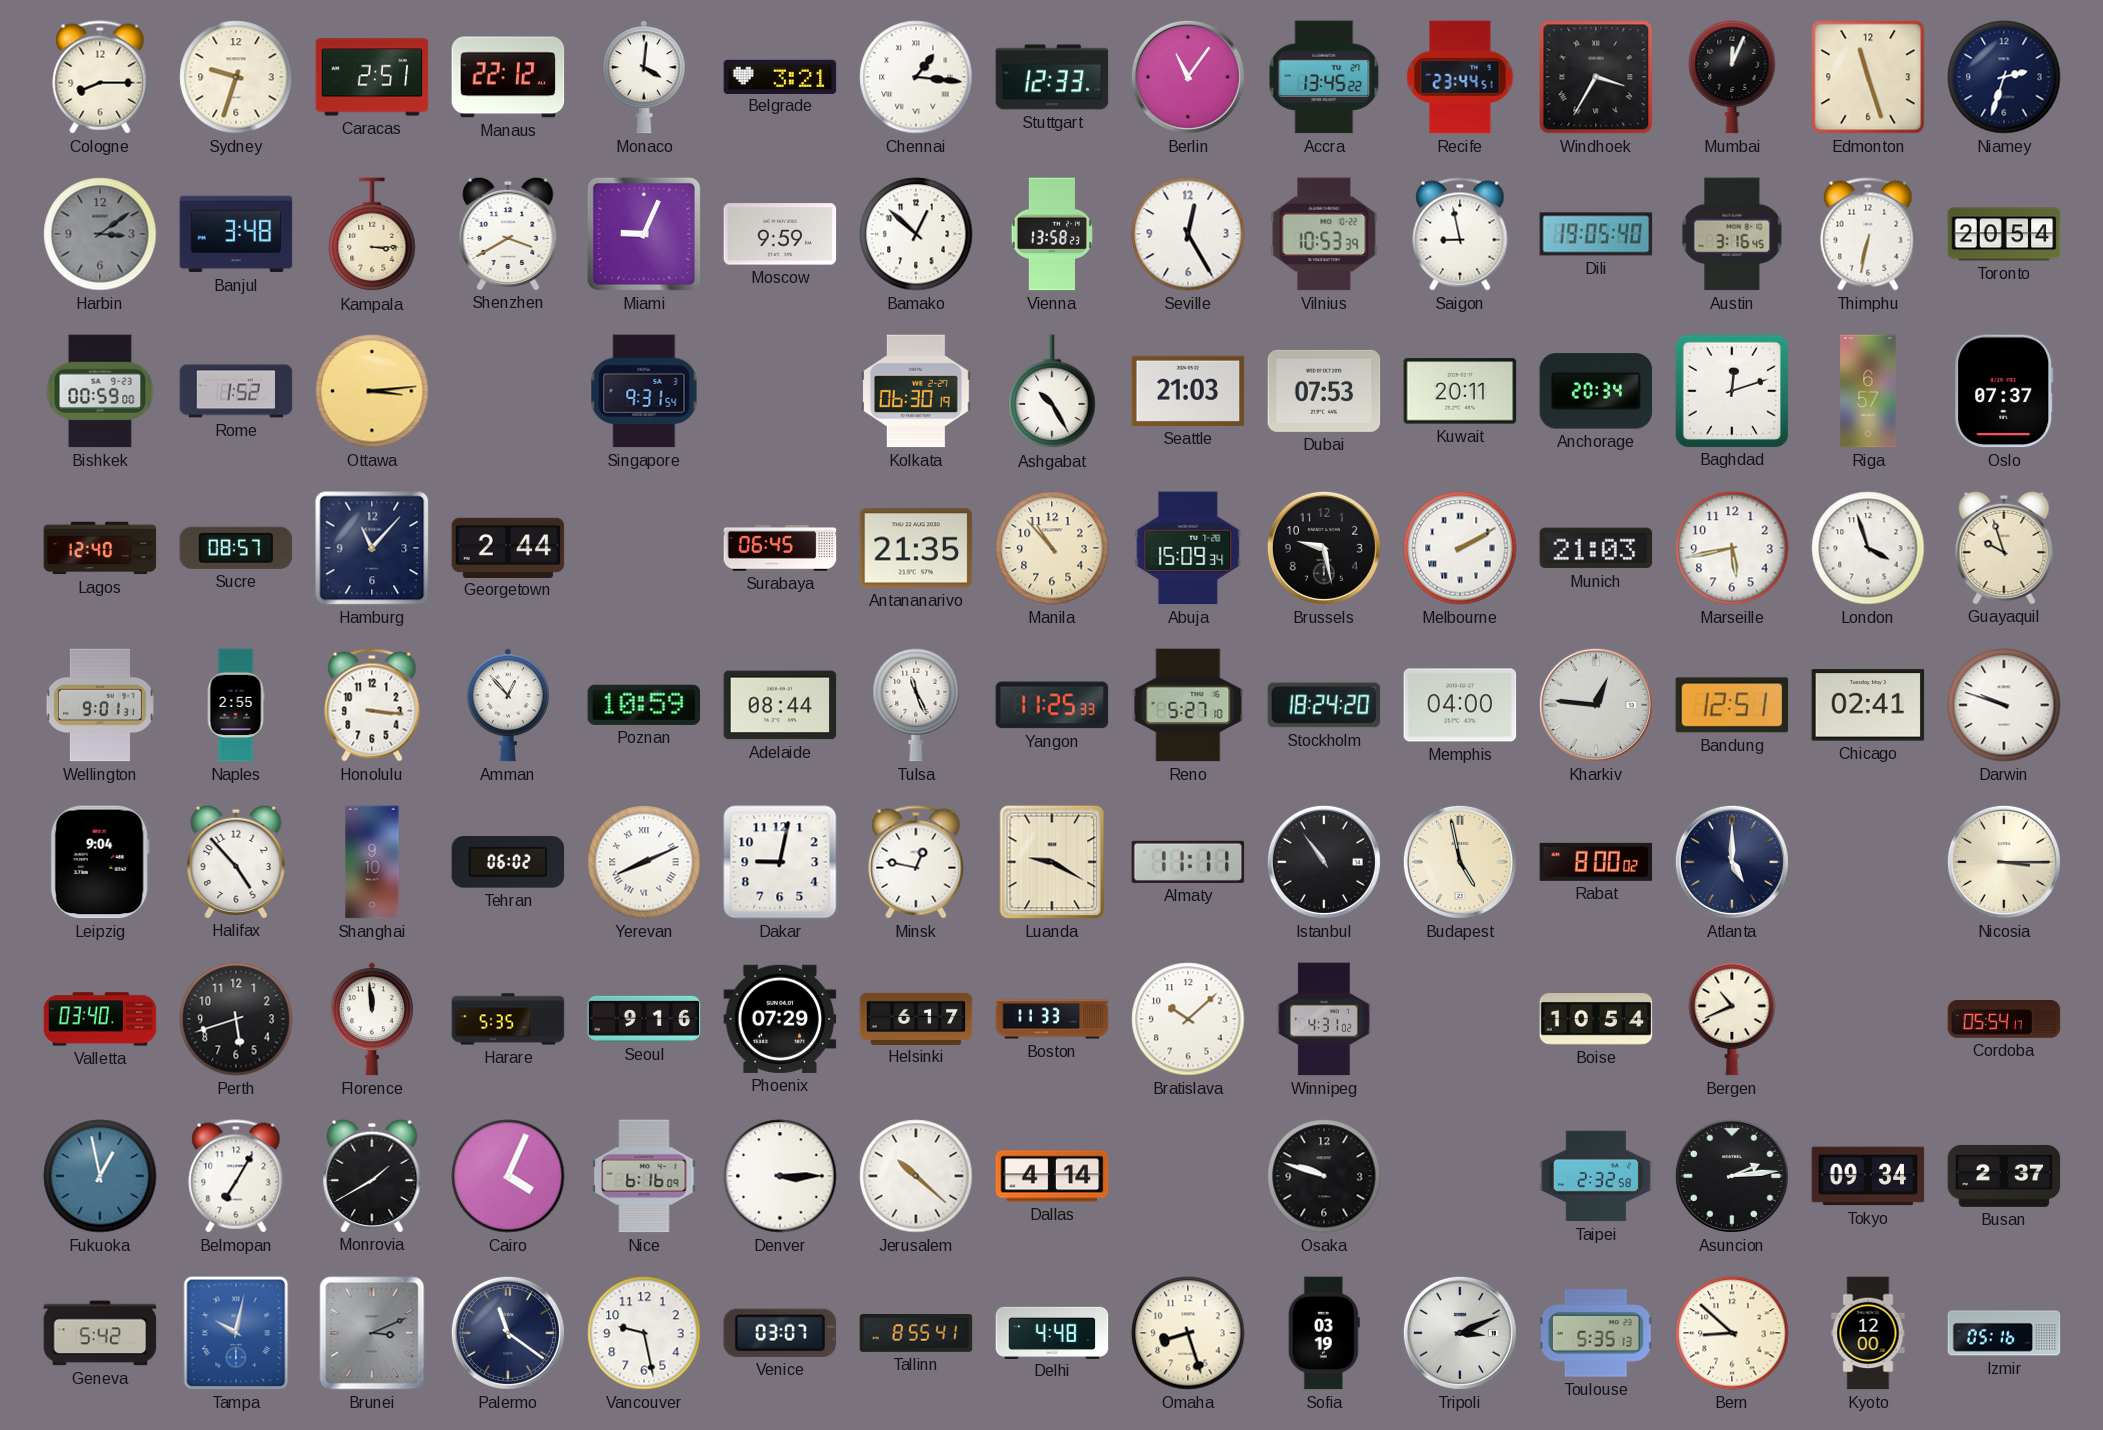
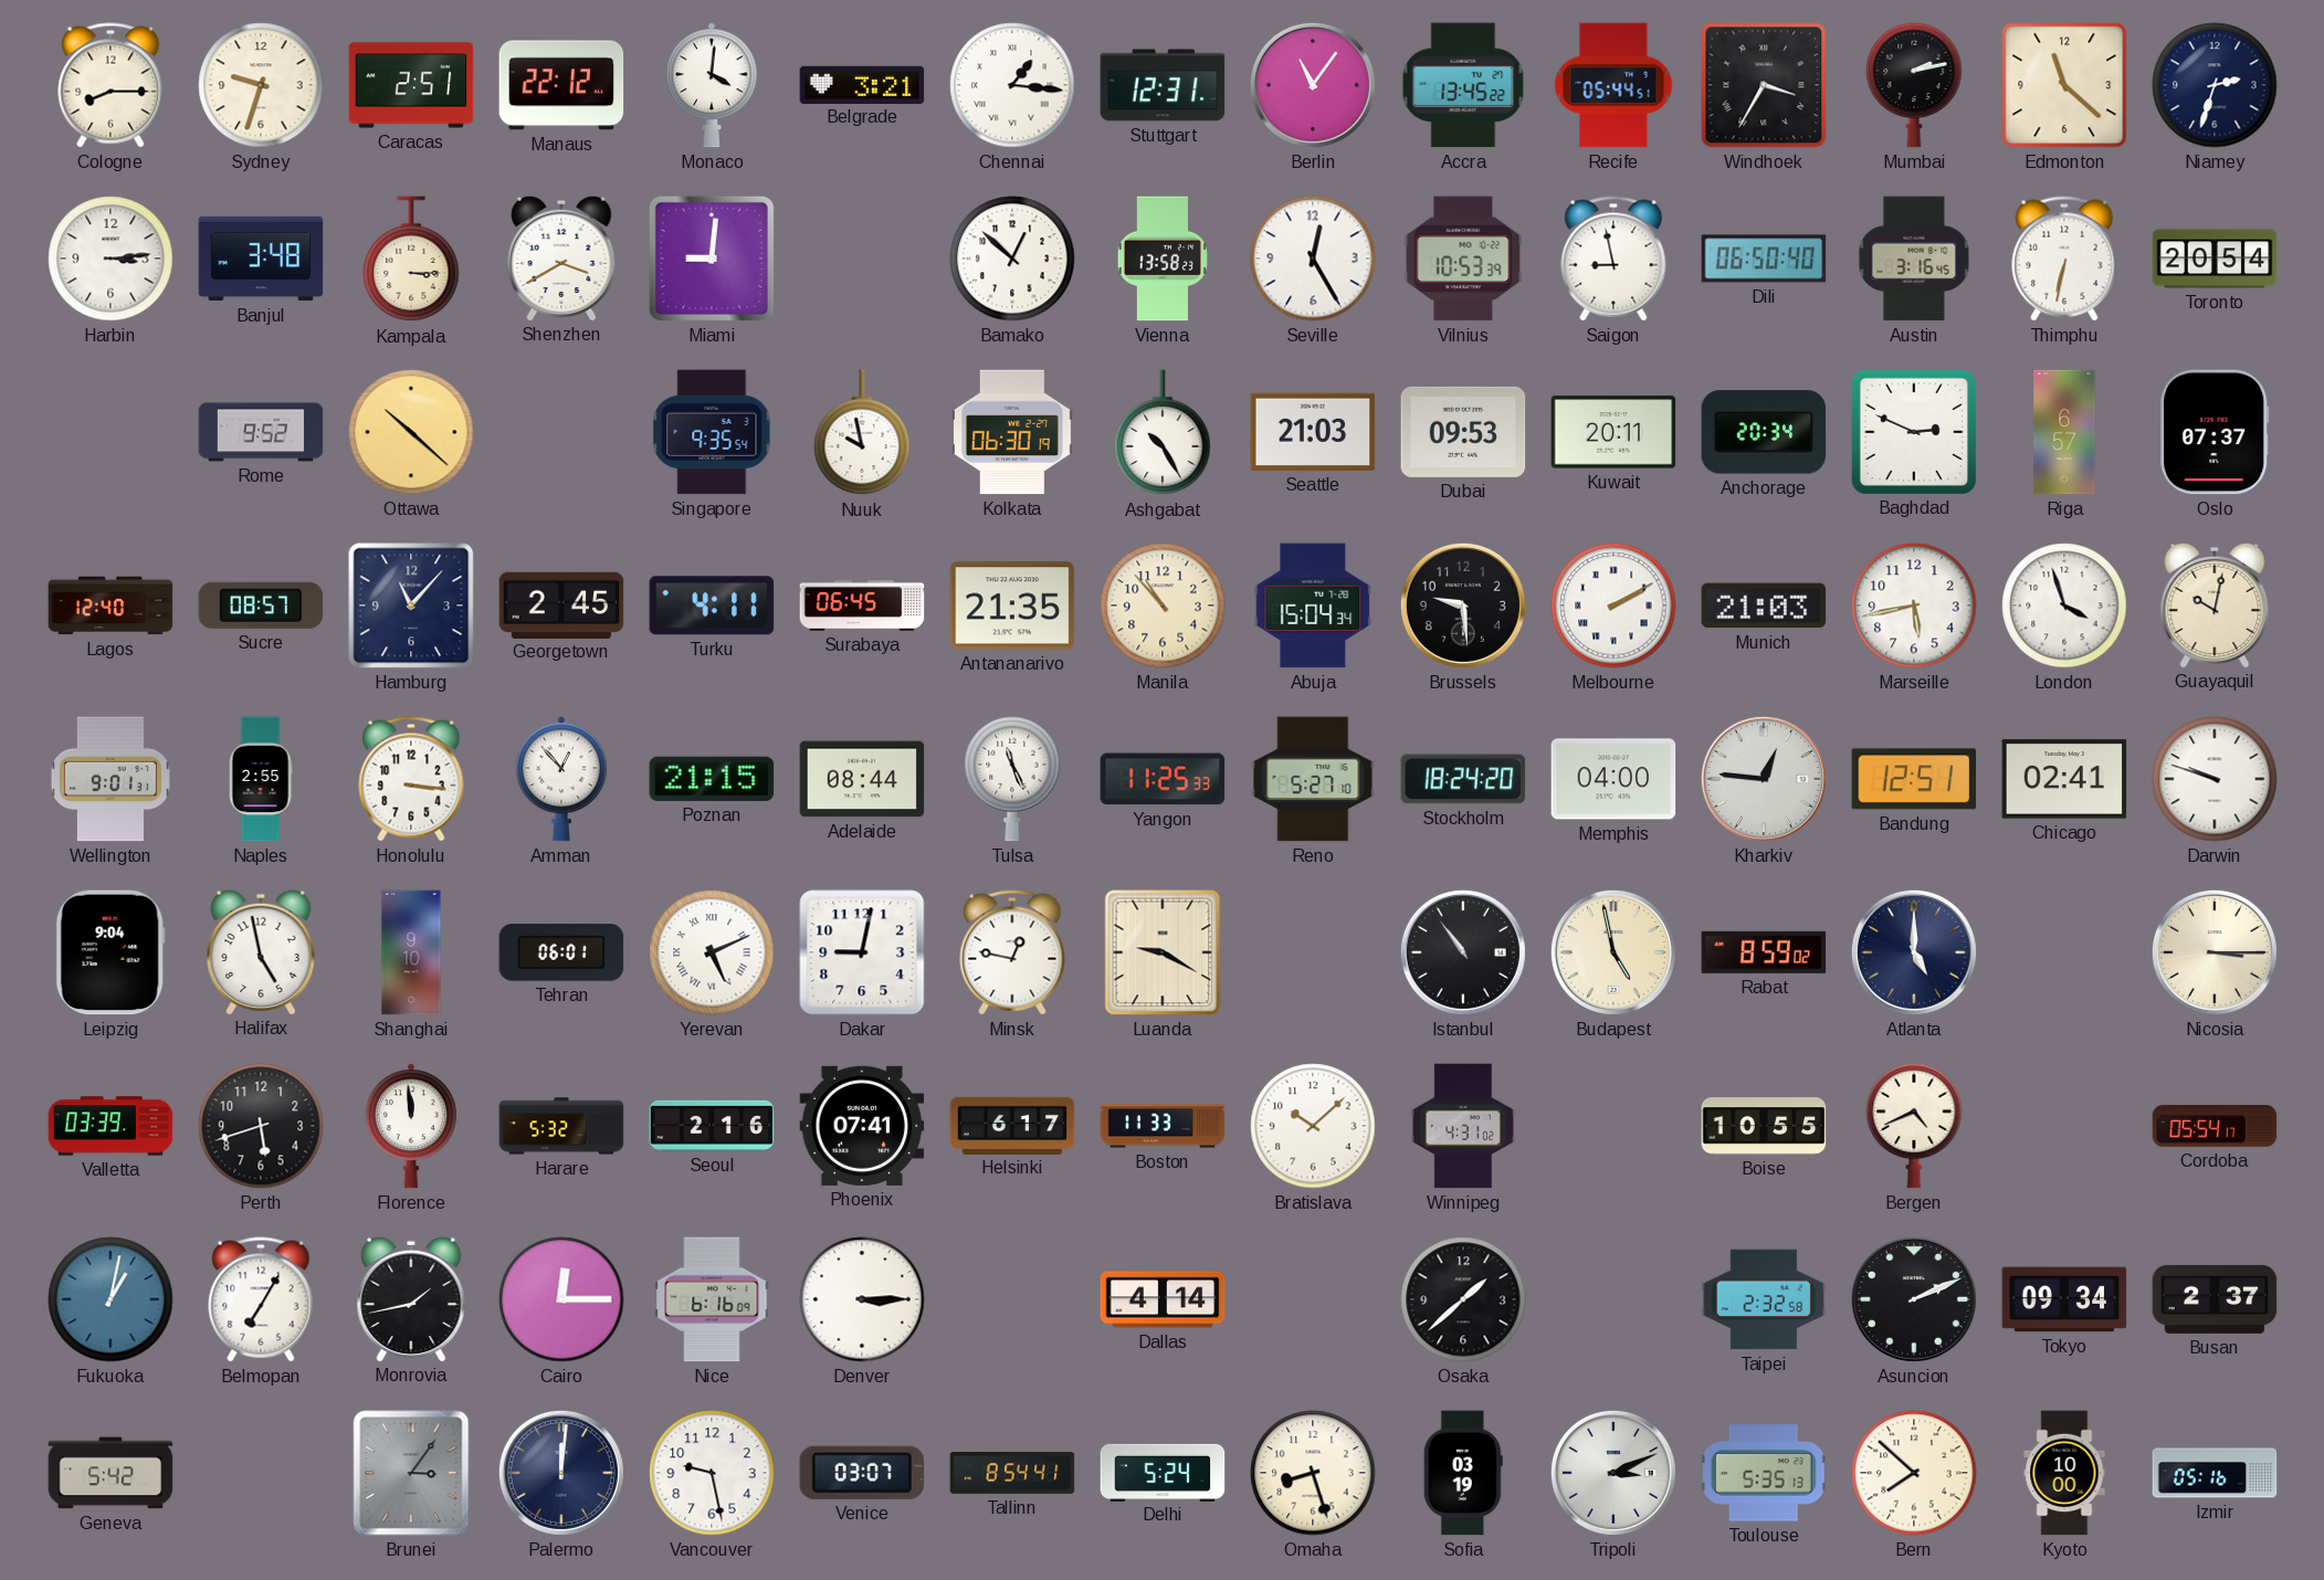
Stuttgart: 12:33 -> 12:31
Recife: 23:44 -> 05:44
Mumbai: 12:04 -> 2:13
Edmonton: 11:27 -> 11:22
Harbin: 3:09 -> 3:14
Harbin dial: grey -> white
Miami: 9:04 -> 9:01
Moscow: 9:59 -> none
Dili: 19:05 -> 06:50
Bishkek: 00:59 -> none
Rome: 1:52 -> 9:52
Ottawa: 3:14 -> 10:22
Singapore: 9:31 -> 9:35
Nuuk: none -> 9:58
Dubai: 07:53 -> 09:53
Baghdad: 12:12 -> 2:49
Georgetown: 2:44 -> 2:45
Turku: none -> 4:11
Abuja: 15:09 -> 15:04
Brussels: 9:28 -> 9:29
Guayaquil: 9:57 -> 10:02
Poznan: 10:59 -> 21:15
Halifax: 4:53 -> 4:58
Tehran: 06:02 -> 06:01
Yerevan: 8:11 -> 5:11
Almaty: 11:11 -> none
Rabat: 8:00 -> 8:59
Valletta: 03:40 -> 03:39
Harare: 5:35 -> 5:32
Seoul: 9:16 -> 2:16
Phoenix: 07:29 -> 07:41
Boise: 10:54 -> 10:55
Bergen: 10:41 -> 4:41
Fukuoka: 12:58 -> 1:02
Monrovia: 1:40 -> 1:43
Cairo: 4:04 -> 12:15
Jerusalem: 10:22 -> none
Osaka: 9:48 -> 1:38
Asuncion: 2:14 -> 2:11
Tampa: 10:02 -> none
Brunei: 3:11 -> 3:06
Palermo: 11:21 -> 12:01
Tallinn: 8:55 -> 8:54
Delhi: 4:48 -> 5:24
Bern: 8:52 -> 7:52
Kyoto: 12:00 -> 10:00
